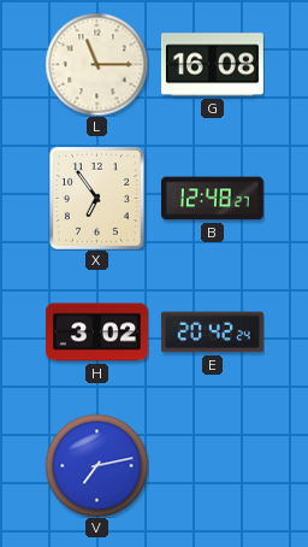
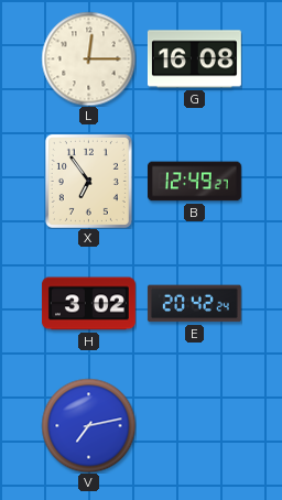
L: 11:15 -> 12:15
B: 12:48 -> 12:49
